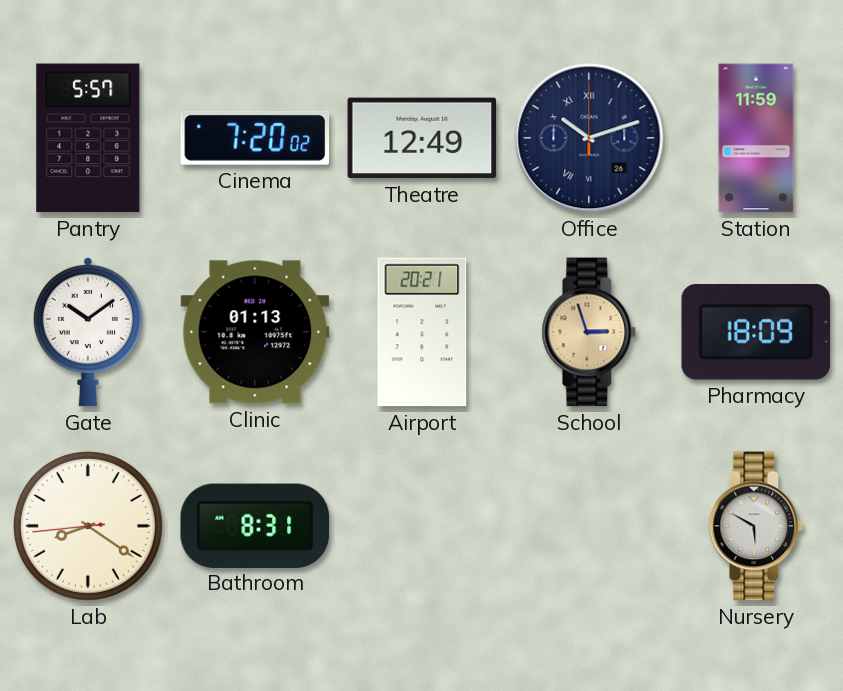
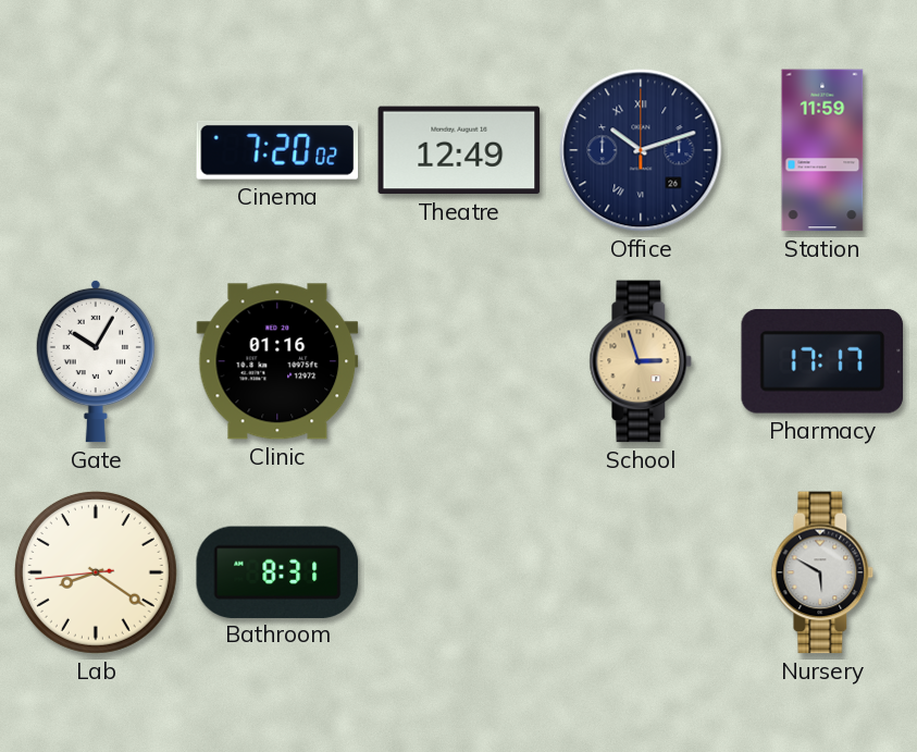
Pantry: 5:57 -> none
Gate: 10:09 -> 10:05
Clinic: 01:13 -> 01:16
Airport: 20:21 -> none
Pharmacy: 18:09 -> 17:17
